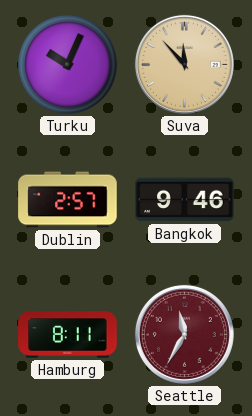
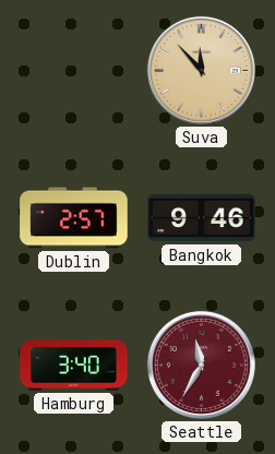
Turku: 10:04 -> none
Hamburg: 8:11 -> 3:40
